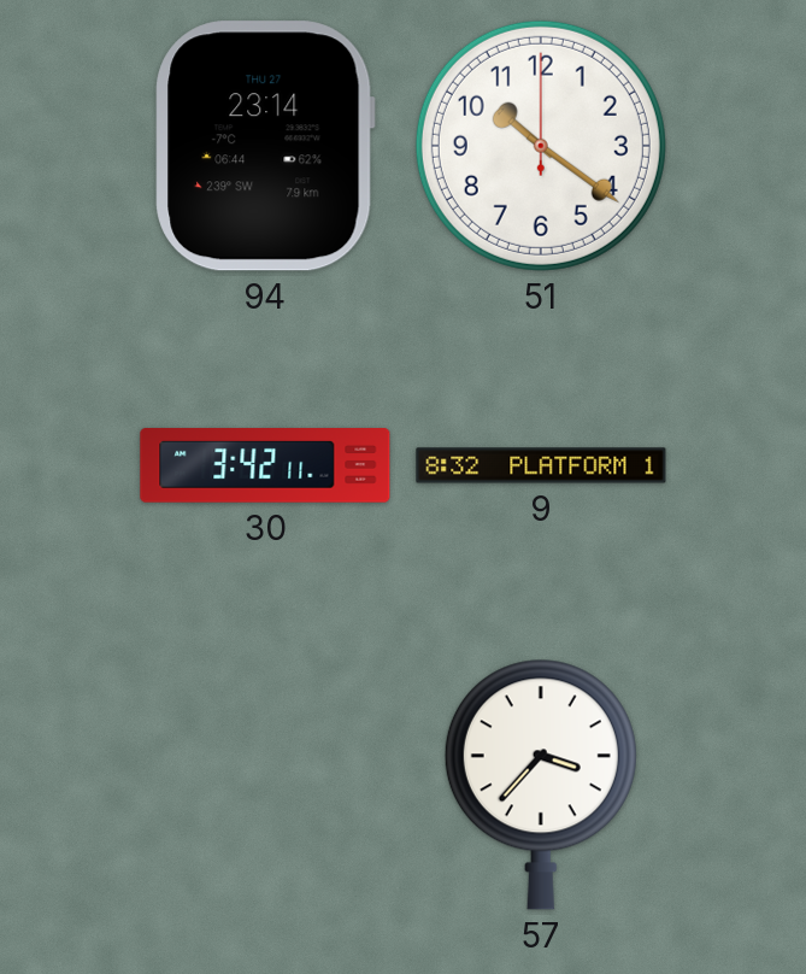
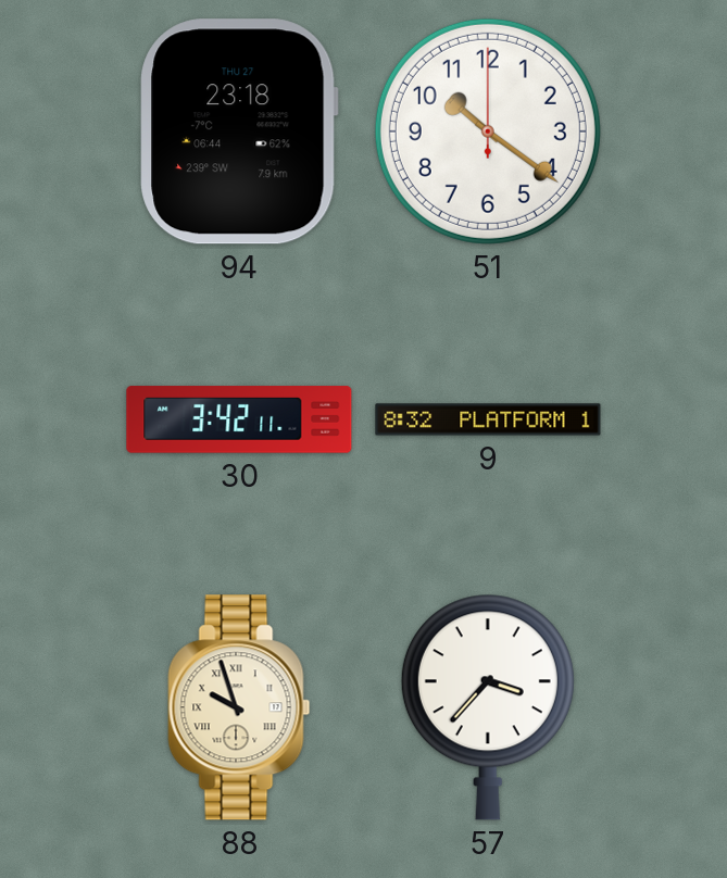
94: 23:14 -> 23:18
88: none -> 9:57
